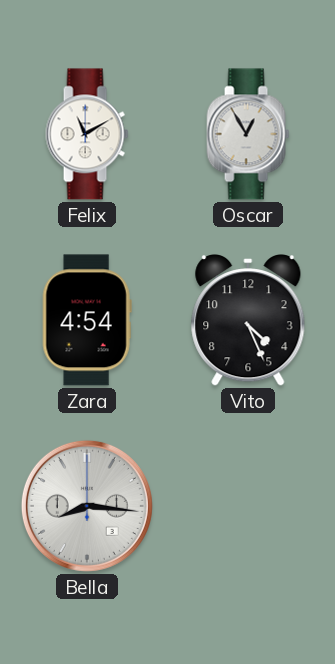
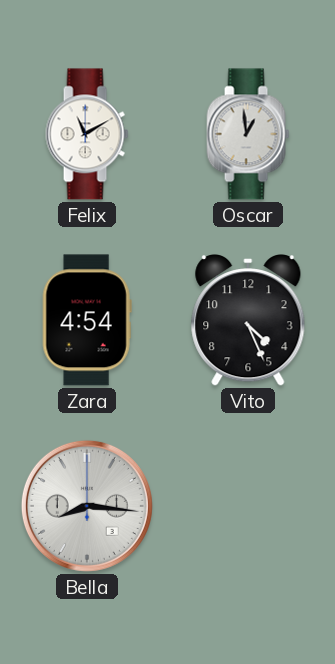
Oscar: 12:55 -> 12:59
